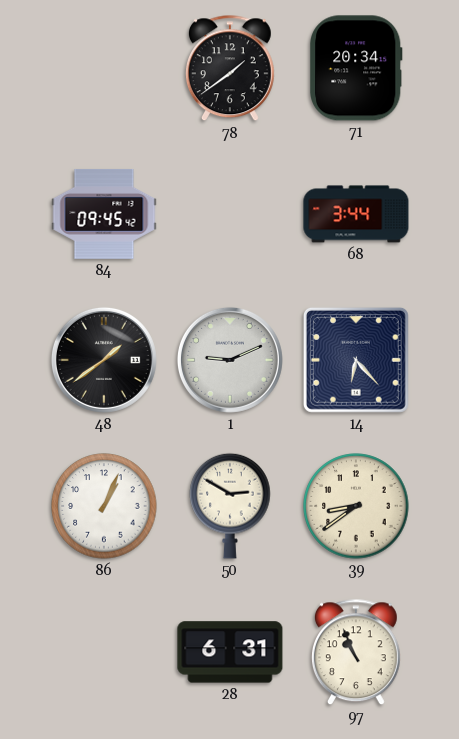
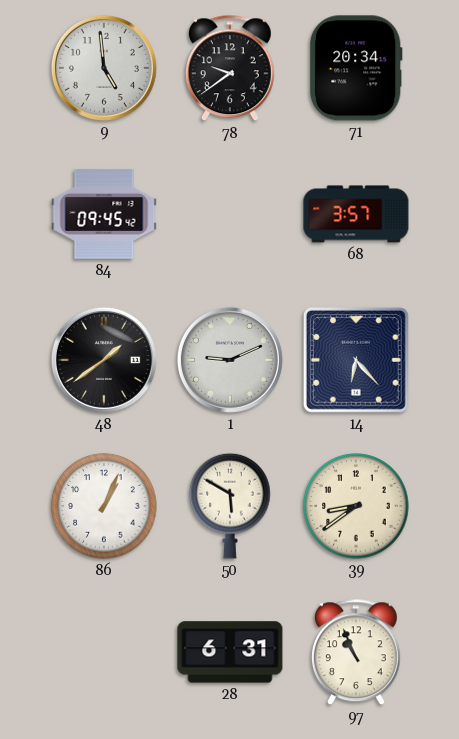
9: none -> 4:59
78: 1:39 -> 9:39
68: 3:44 -> 3:57
50: 2:50 -> 5:50
